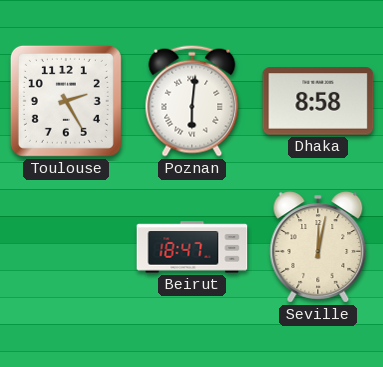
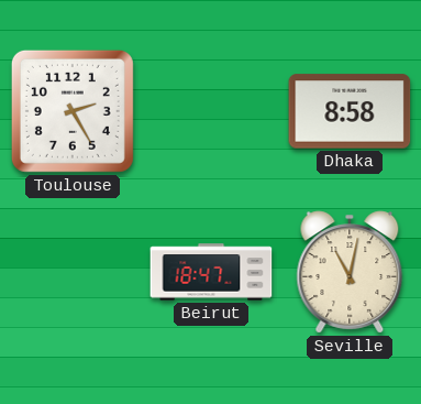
Poznan: 6:01 -> none
Seville: 12:02 -> 11:02
